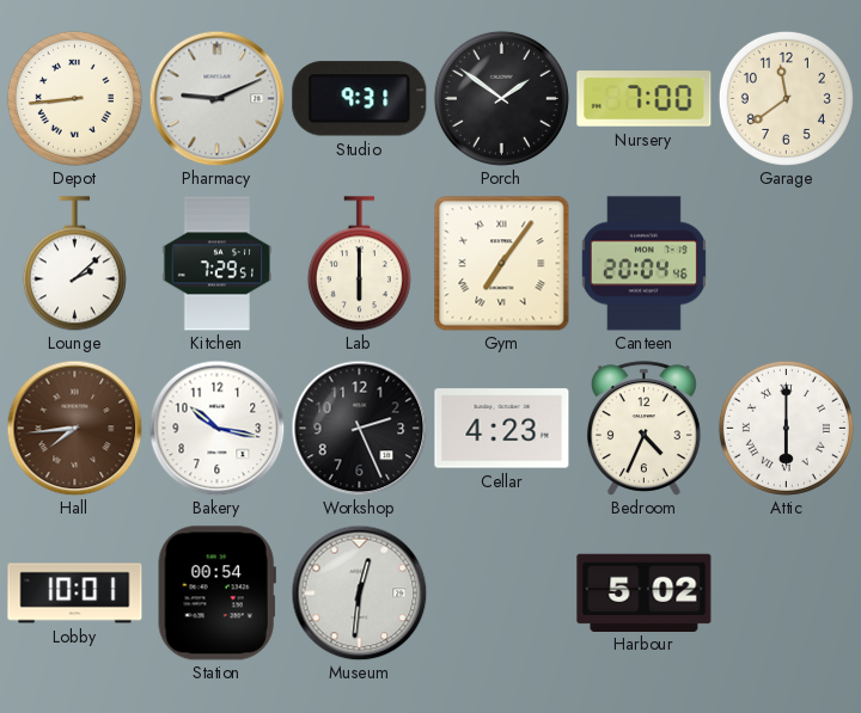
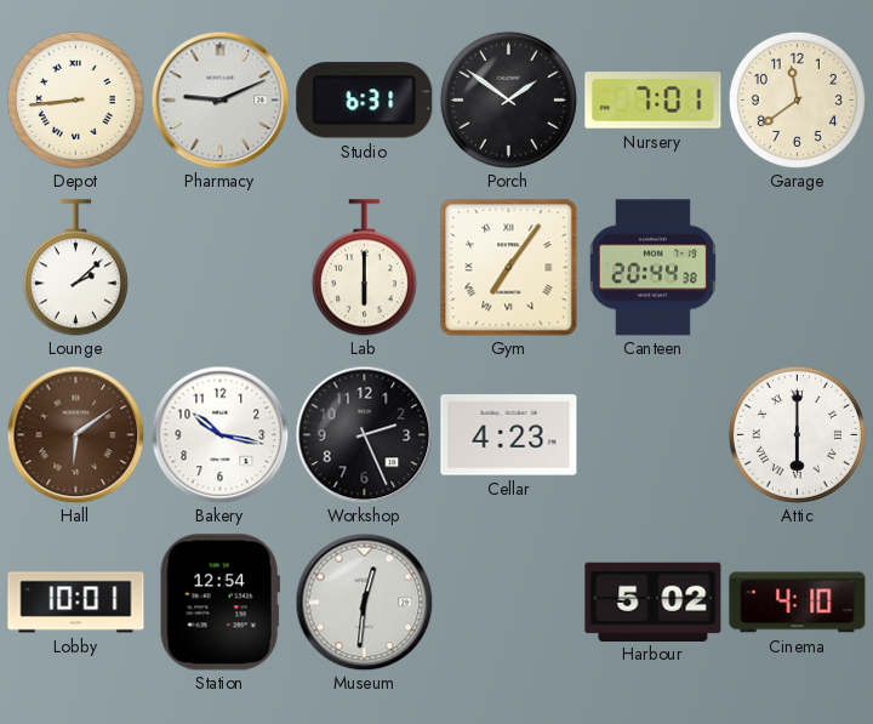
Studio: 9:31 -> 6:31
Nursery: 7:00 -> 7:01
Kitchen: 7:29 -> none
Canteen: 20:04 -> 20:44
Hall: 7:44 -> 6:09
Bedroom: 4:34 -> none
Station: 00:54 -> 12:54
Cinema: none -> 4:10
